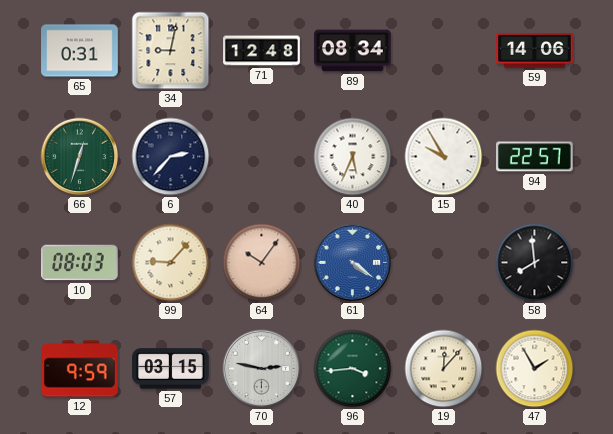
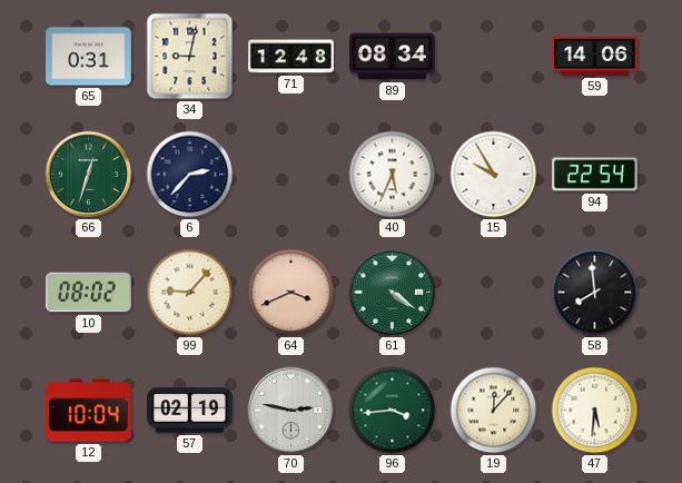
94: 22:57 -> 22:54
10: 08:03 -> 08:02
64: 10:06 -> 3:41
61 dial: blue -> green
12: 9:59 -> 10:04
57: 03:15 -> 02:19
47: 1:55 -> 5:31
